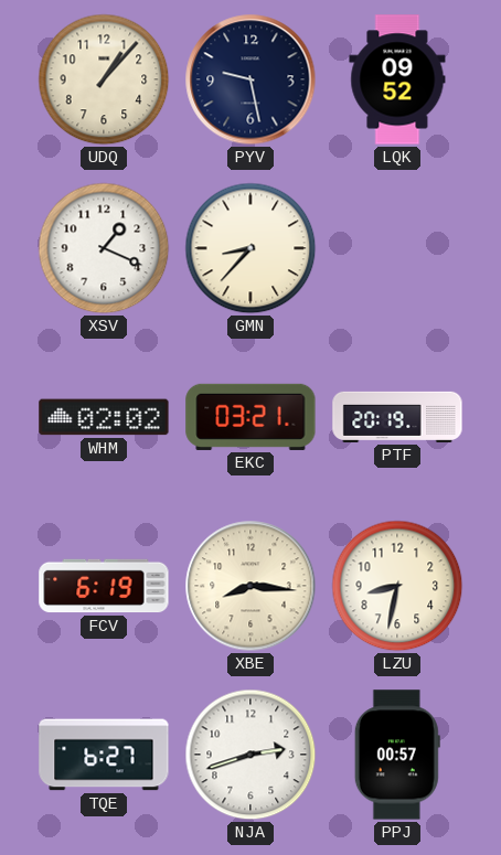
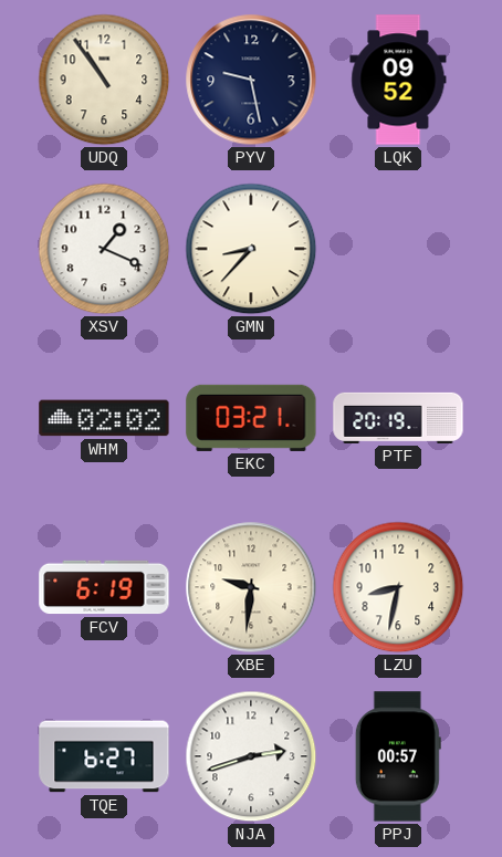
UDQ: 1:07 -> 10:54
XBE: 8:16 -> 9:31
